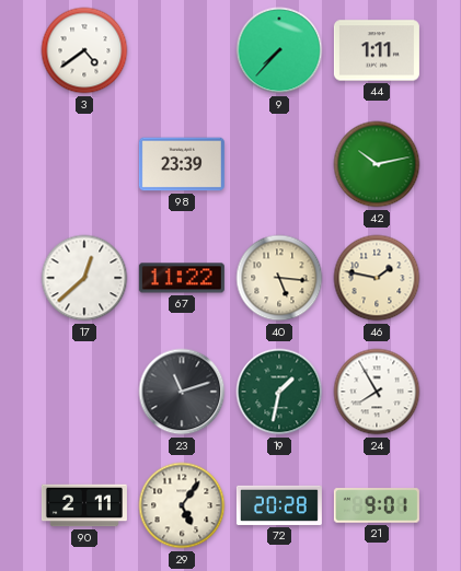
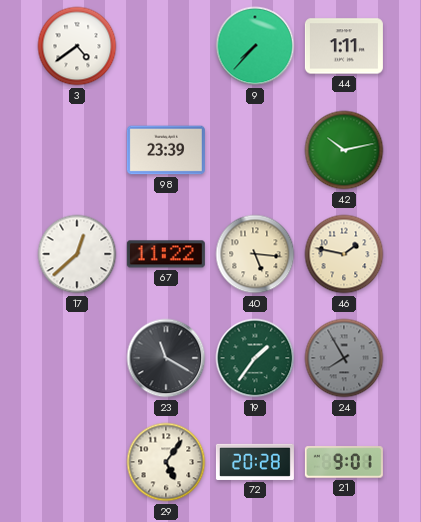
23: 11:12 -> 11:20
19: 1:32 -> 1:36
24 dial: white -> grey
90: 2:11 -> none
